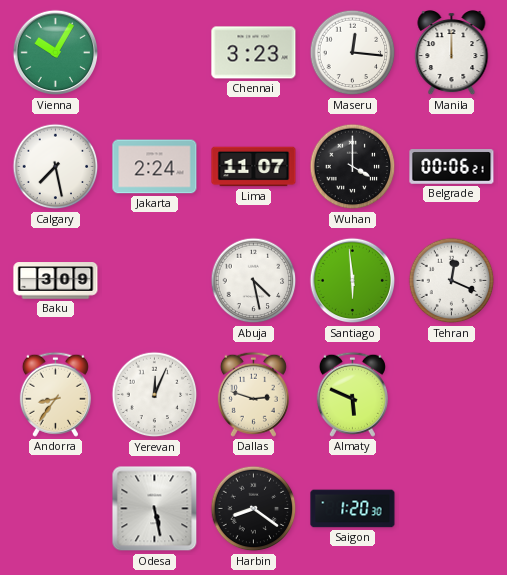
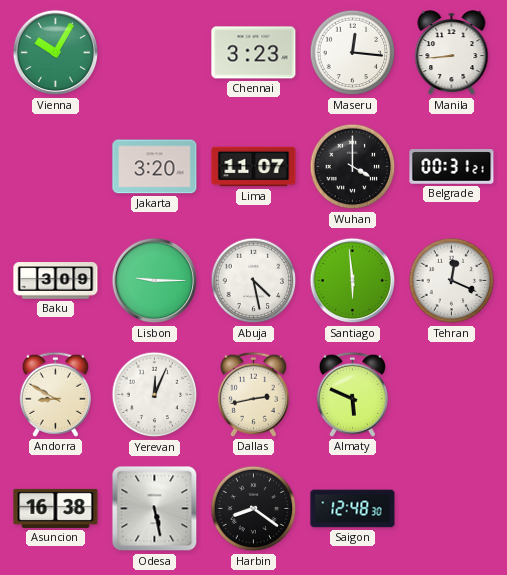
Manila: 12:00 -> 8:44
Calgary: 7:28 -> none
Jakarta: 2:24 -> 3:20
Belgrade: 00:06 -> 00:31
Lisbon: none -> 9:15
Andorra: 8:36 -> 8:50
Dallas: 2:48 -> 2:43
Asuncion: none -> 16:38
Saigon: 1:20 -> 12:48
